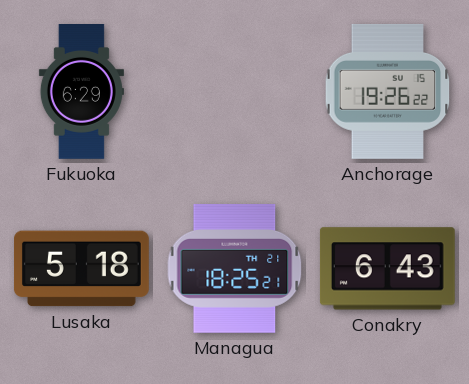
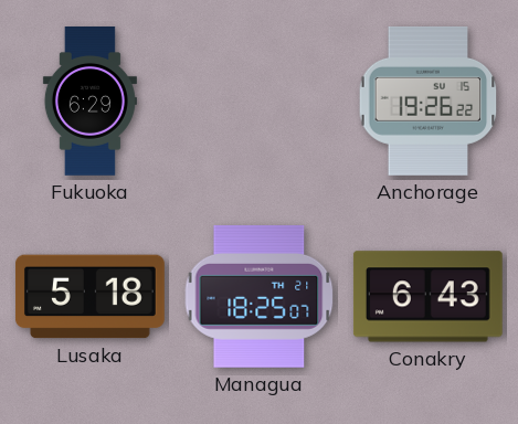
Managua: 18:25:21 -> 18:25:07
